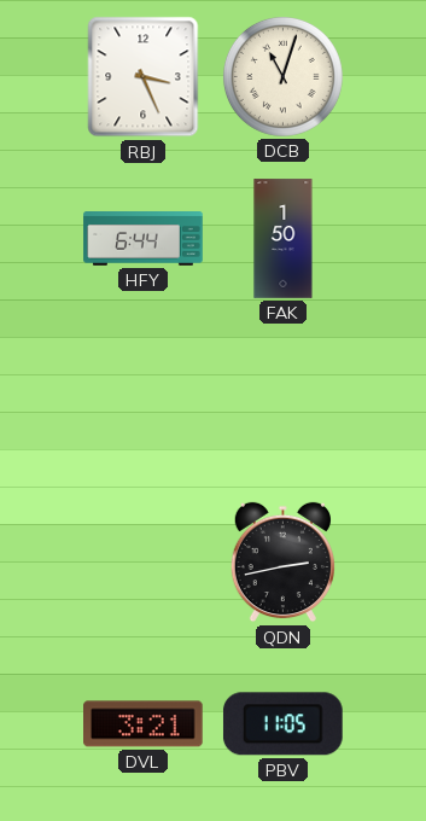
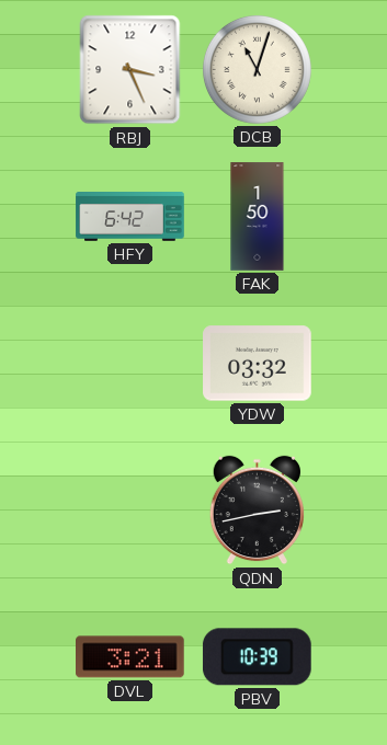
HFY: 6:44 -> 6:42
YDW: none -> 03:32
PBV: 11:05 -> 10:39
